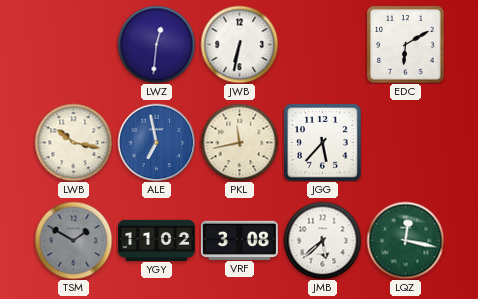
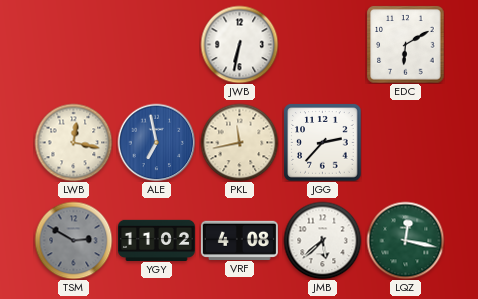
LWZ: 12:31 -> none
LWB: 10:17 -> 12:17
JGG: 5:37 -> 2:37
TSM: 1:50 -> 2:50
VRF: 3:08 -> 4:08
